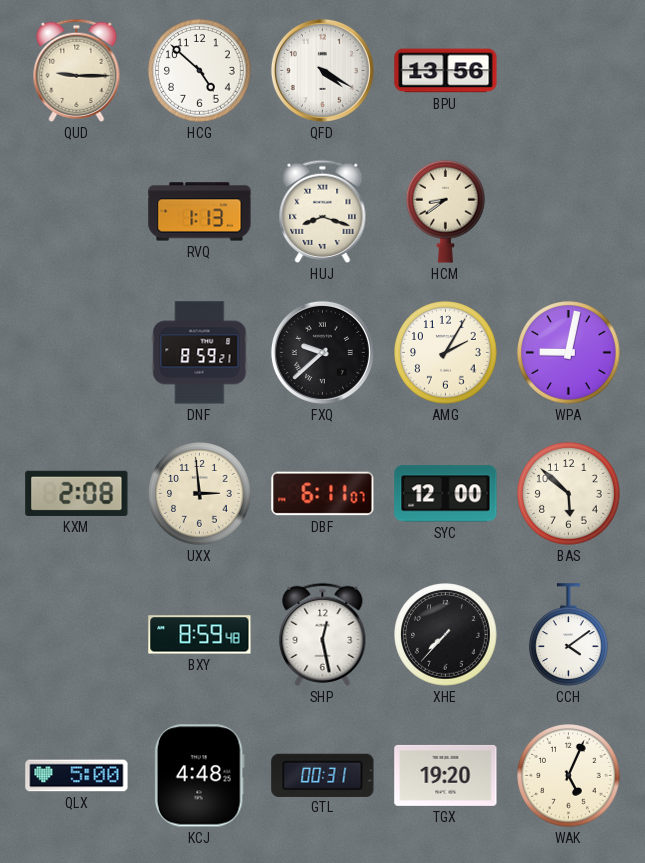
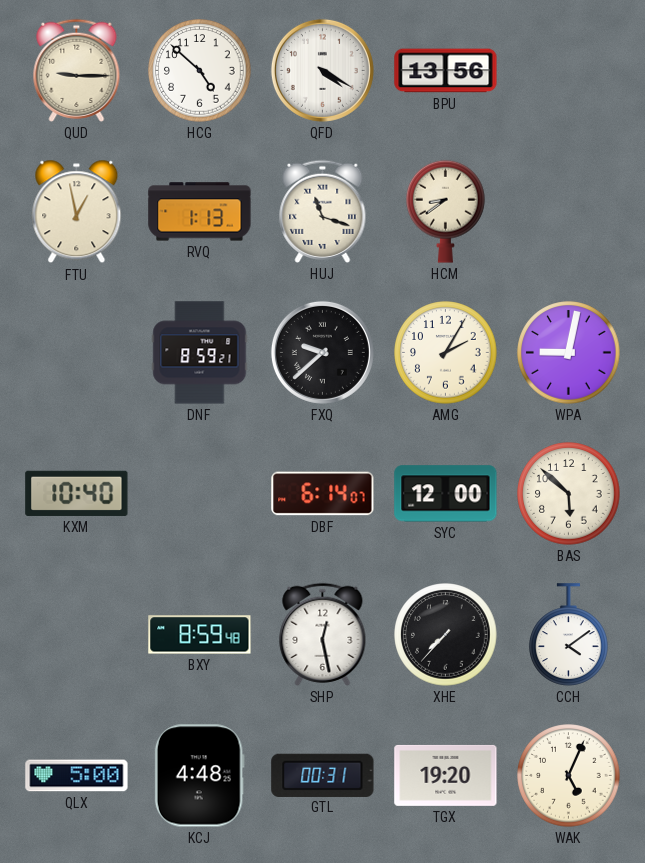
FTU: none -> 12:58
HUJ: 8:18 -> 11:18
KXM: 2:08 -> 10:40
UXX: 2:59 -> none
DBF: 6:11 -> 6:14
